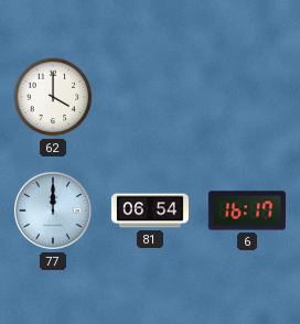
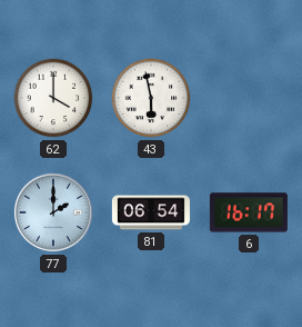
43: none -> 5:58
77: 12:00 -> 2:00
